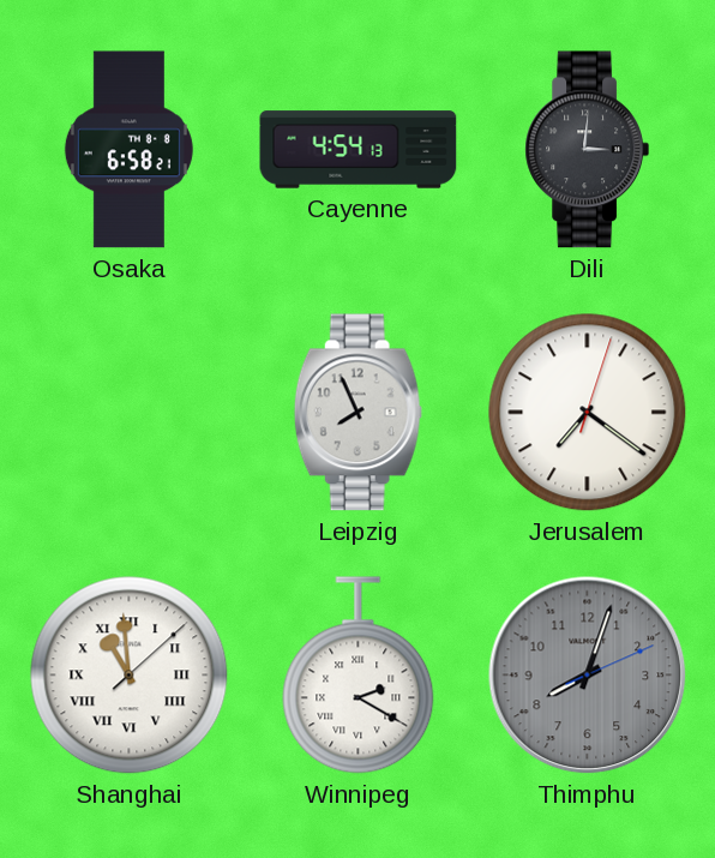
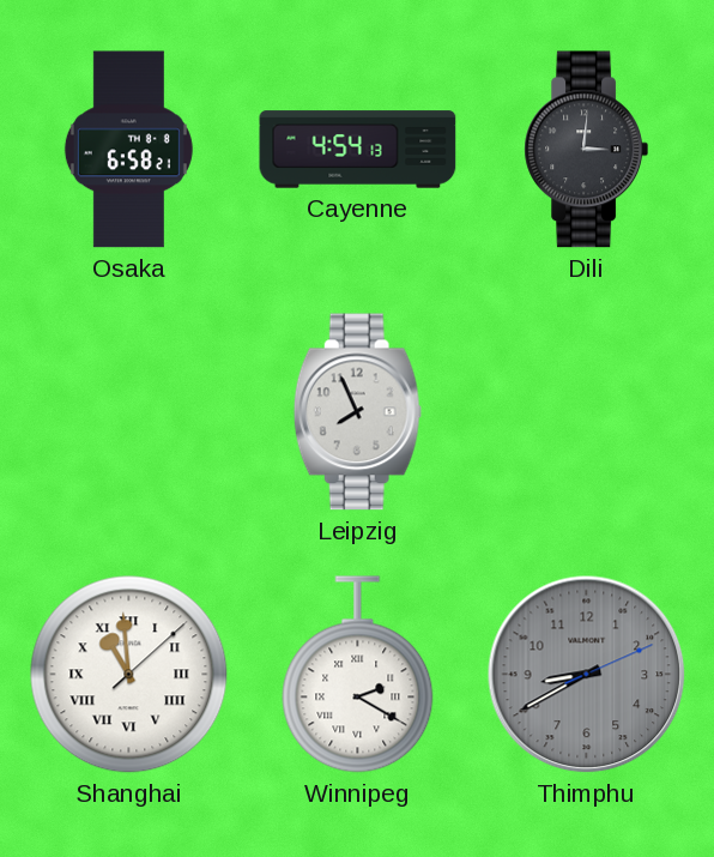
Jerusalem: 7:21 -> none
Thimphu: 8:03 -> 8:40
